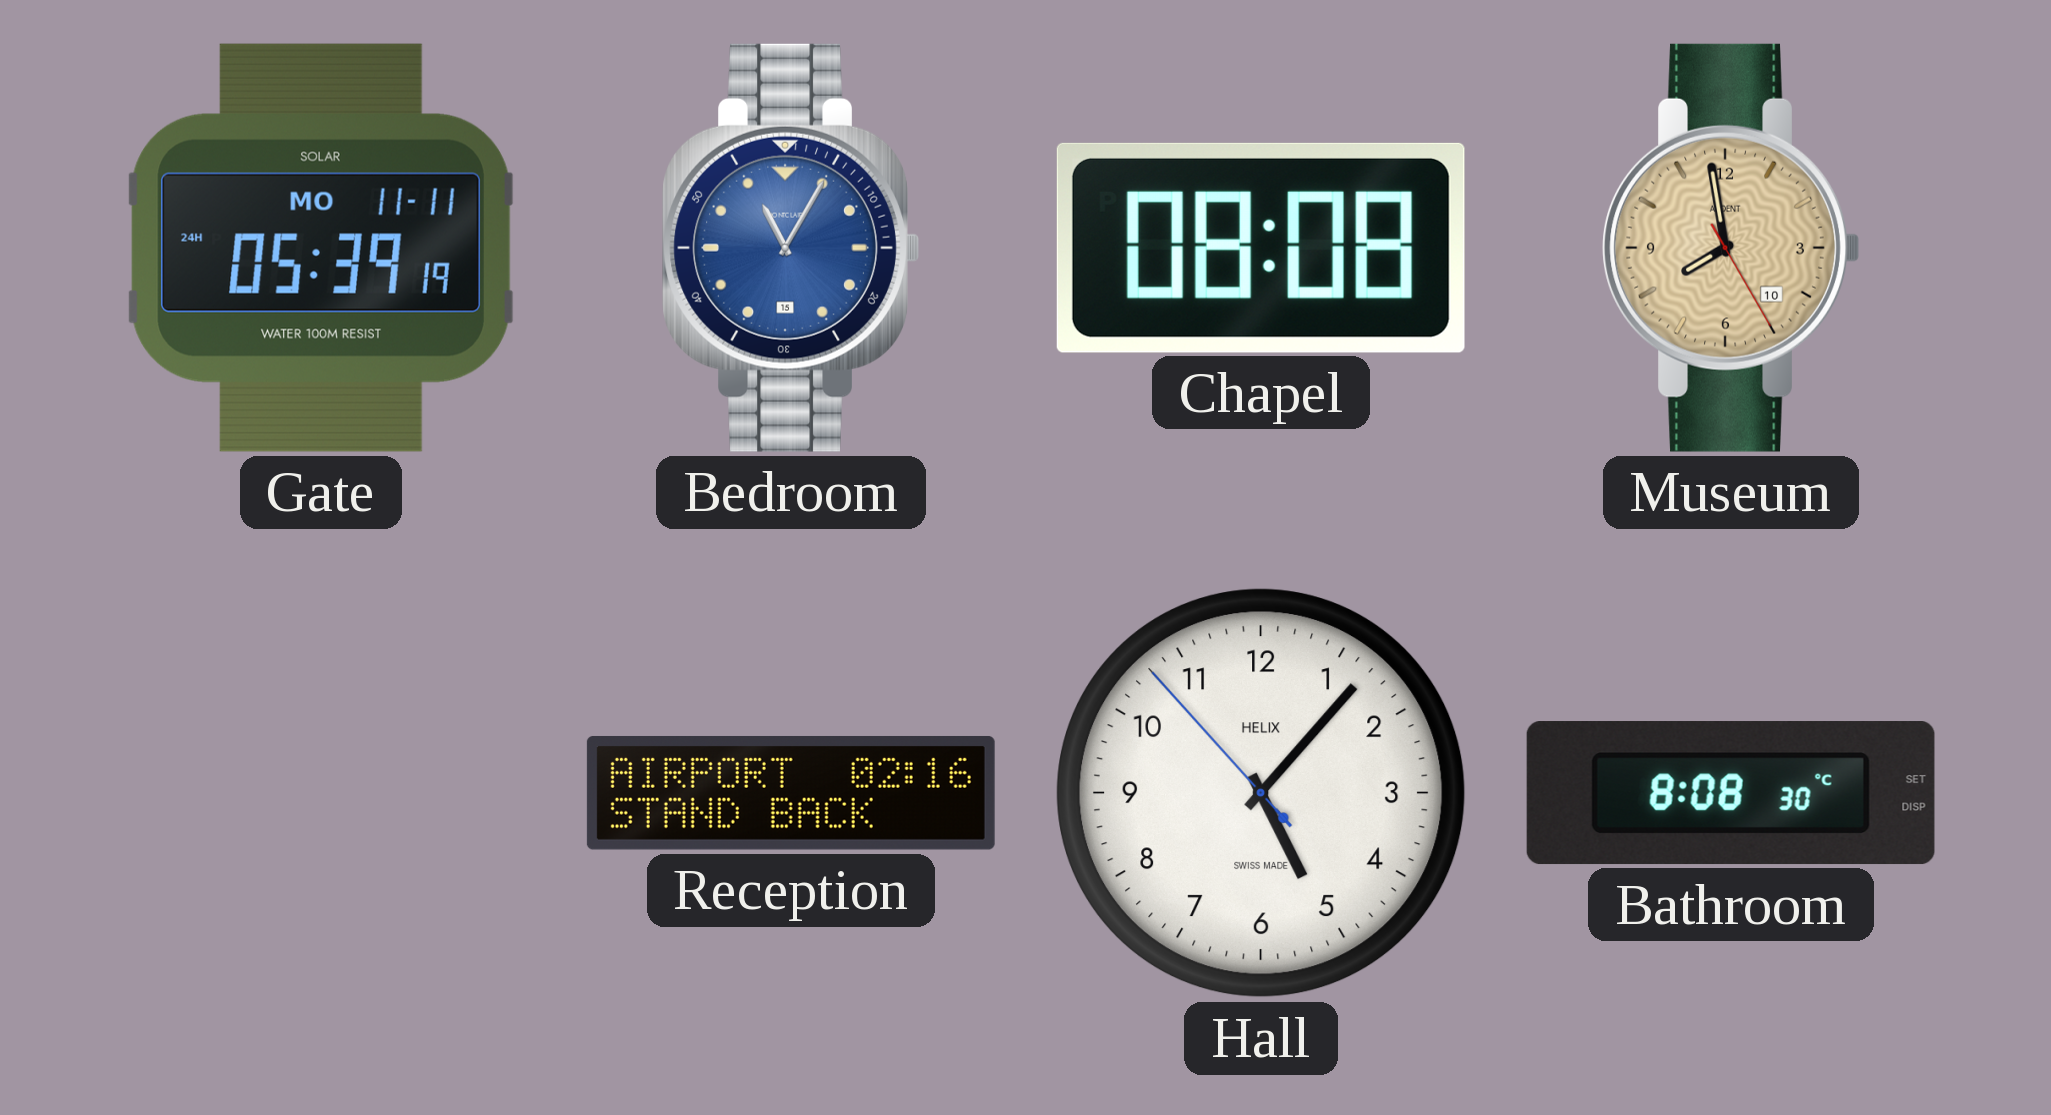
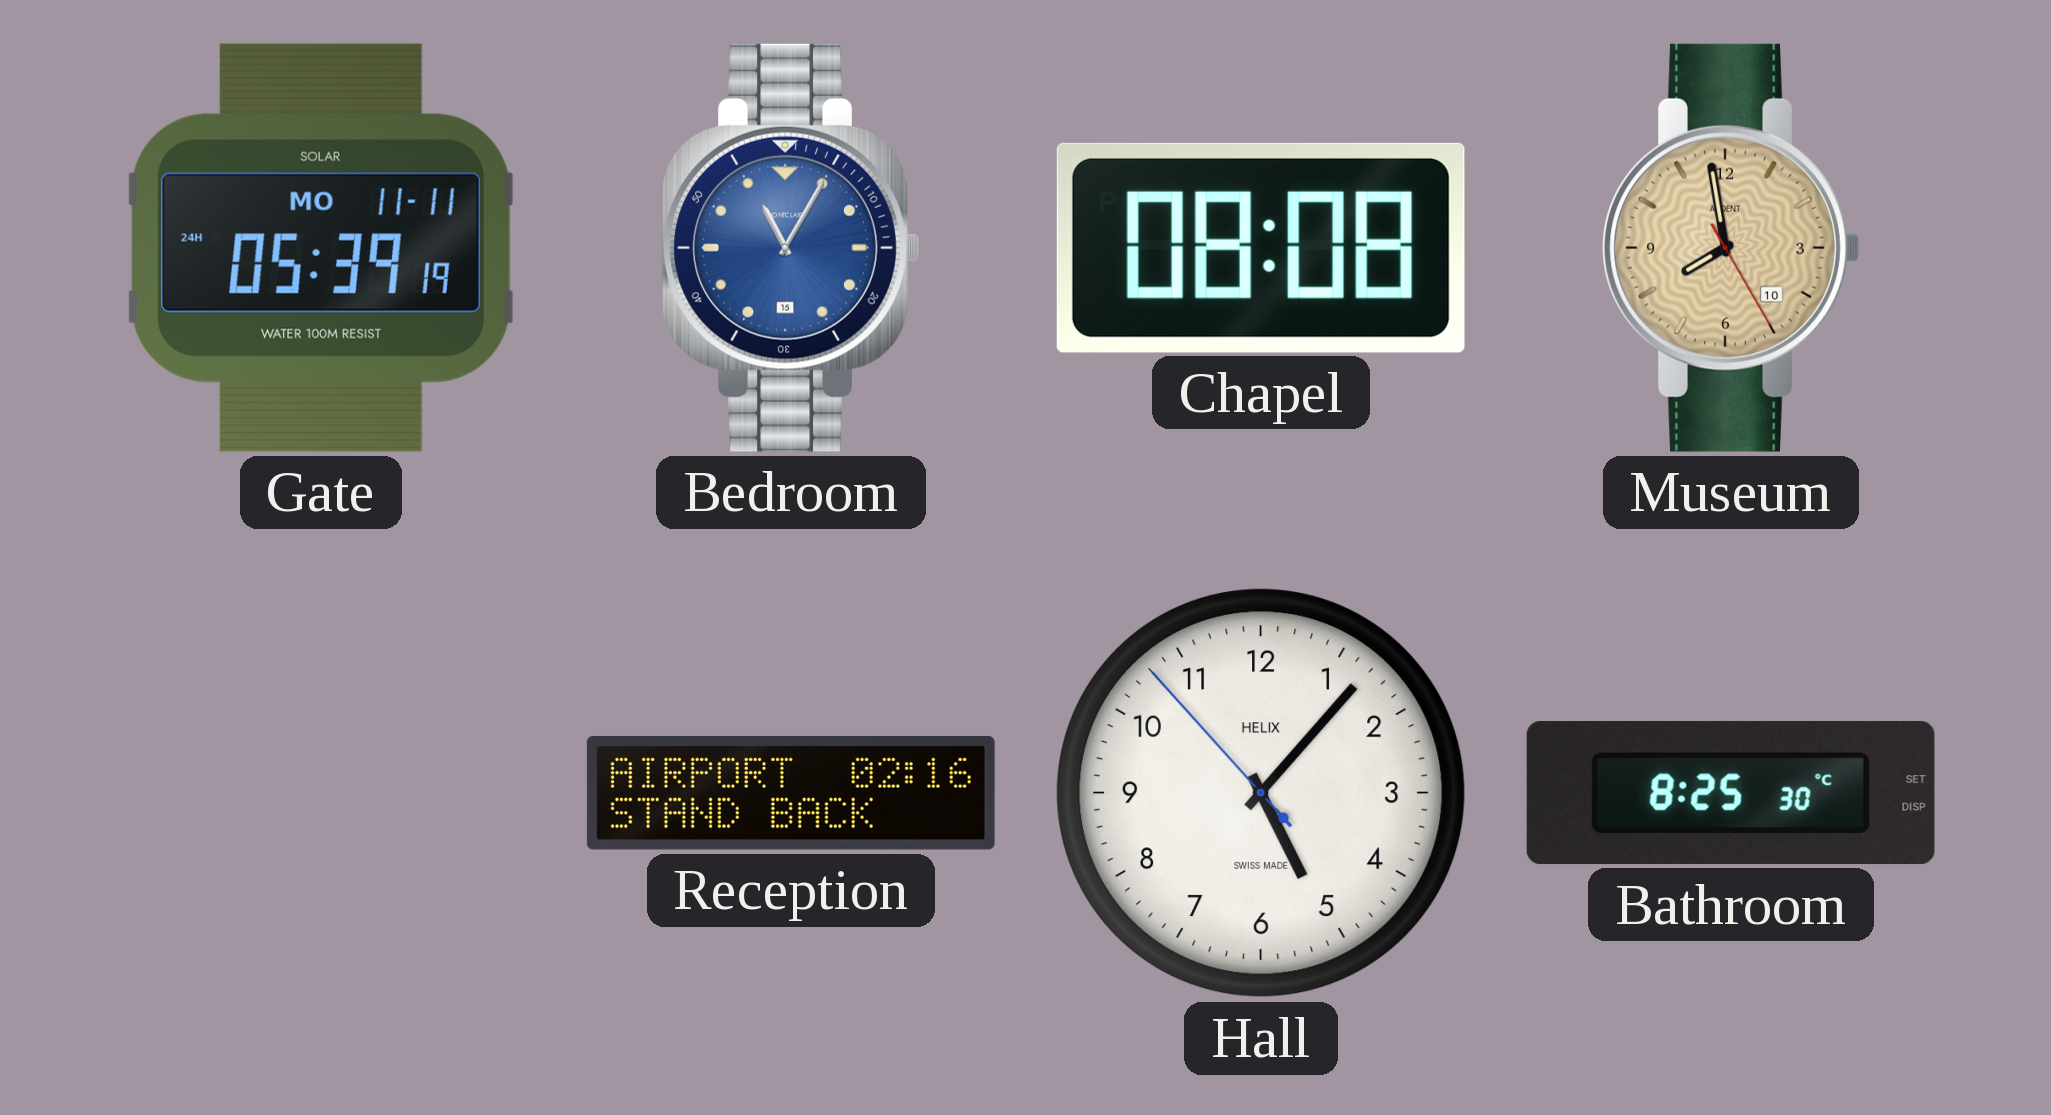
Bathroom: 8:08 -> 8:25
